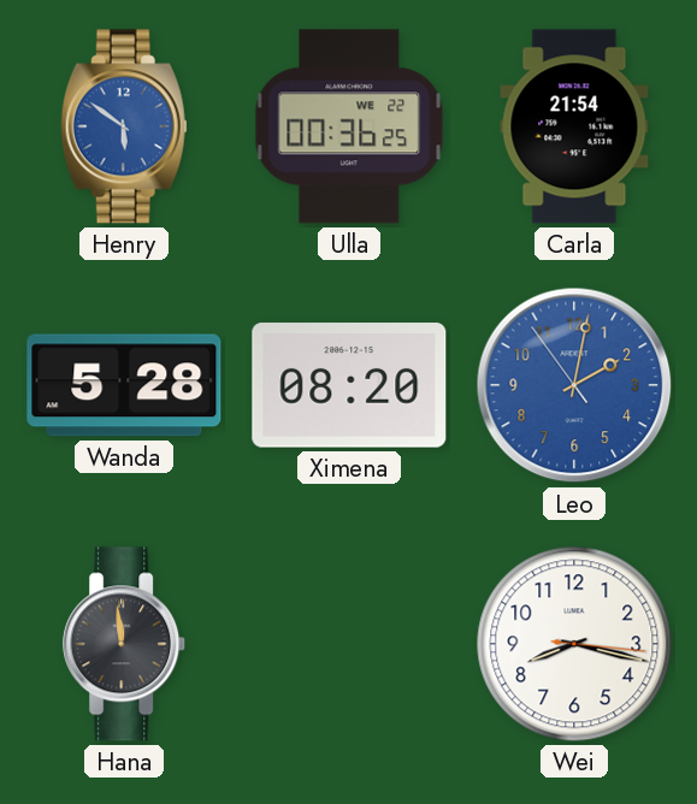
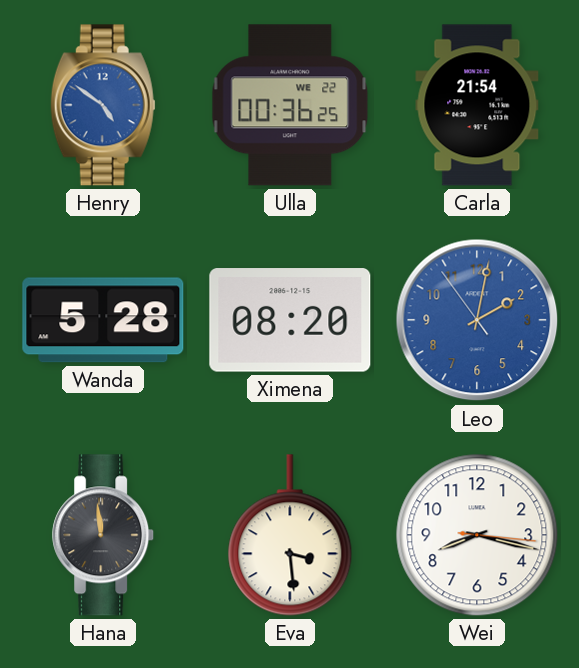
Henry: 5:51 -> 4:51
Eva: none -> 3:29
